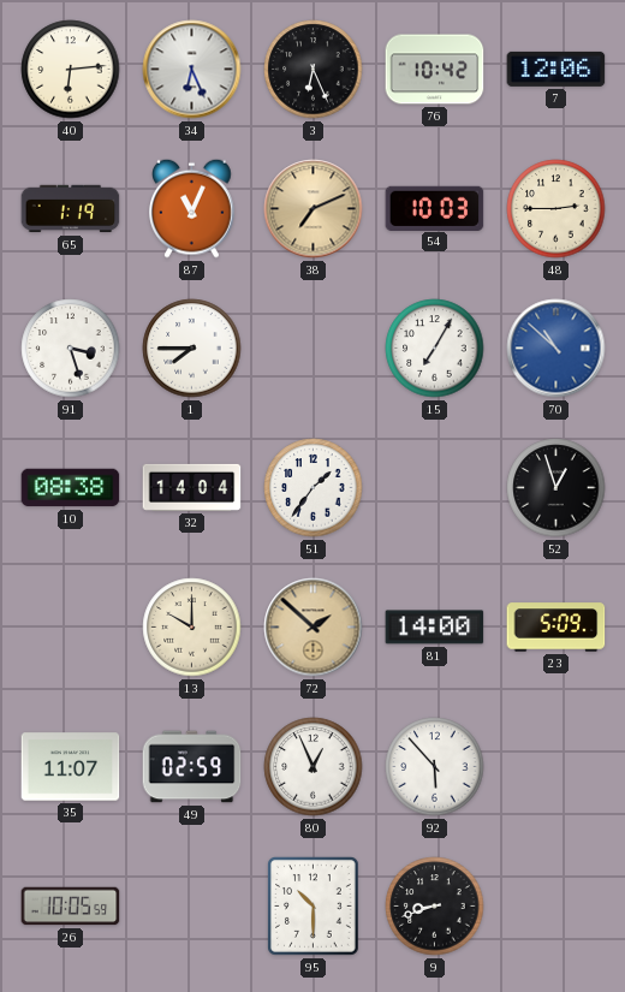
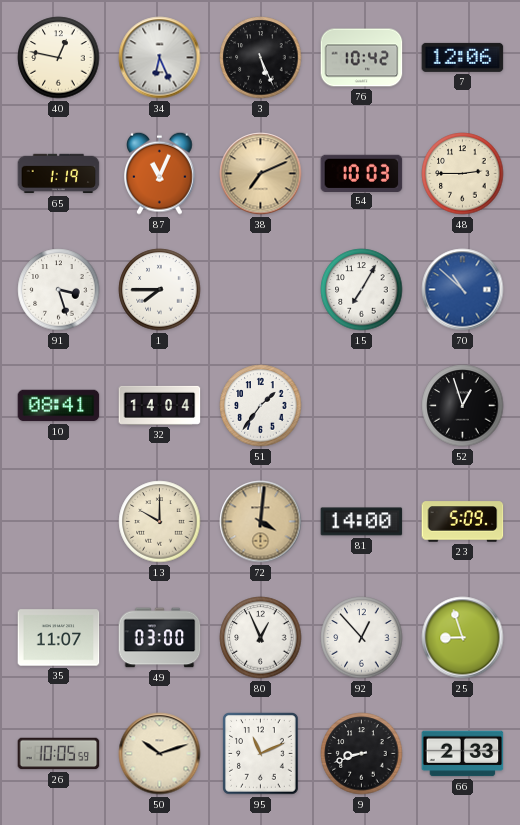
40: 6:14 -> 12:47
3: 6:26 -> 5:26
10: 08:38 -> 08:41
72: 1:52 -> 4:01
49: 02:59 -> 03:00
92: 5:53 -> 12:53
25: none -> 8:57
50: none -> 10:12
95: 10:30 -> 11:11
66: none -> 2:33
